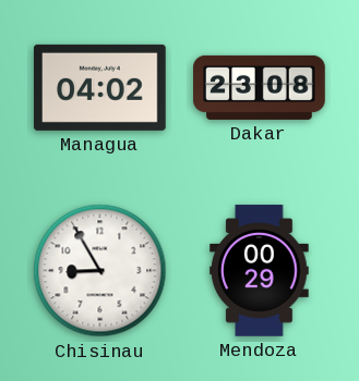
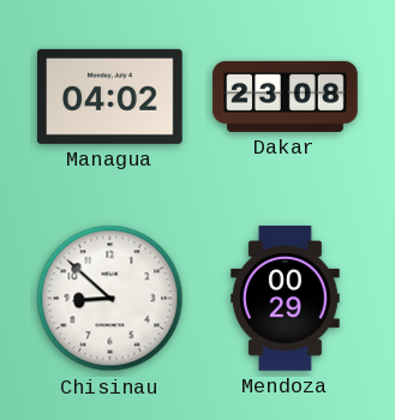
Chisinau: 8:55 -> 8:52
